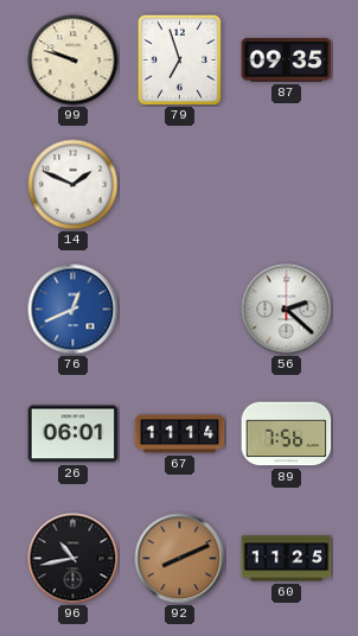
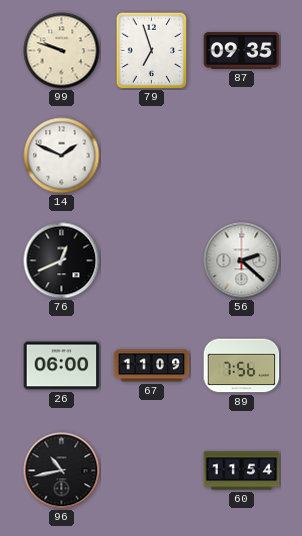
76 dial: blue -> black
26: 06:01 -> 06:00
67: 11:14 -> 11:09
92: 8:11 -> none
60: 11:25 -> 11:54
